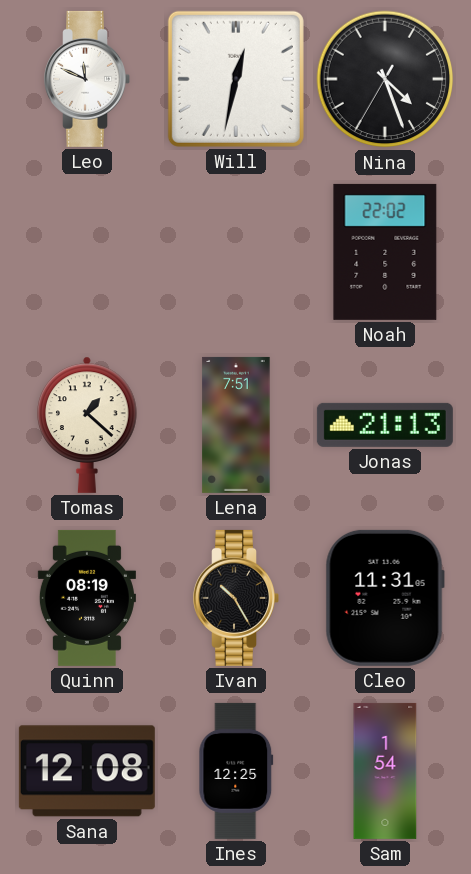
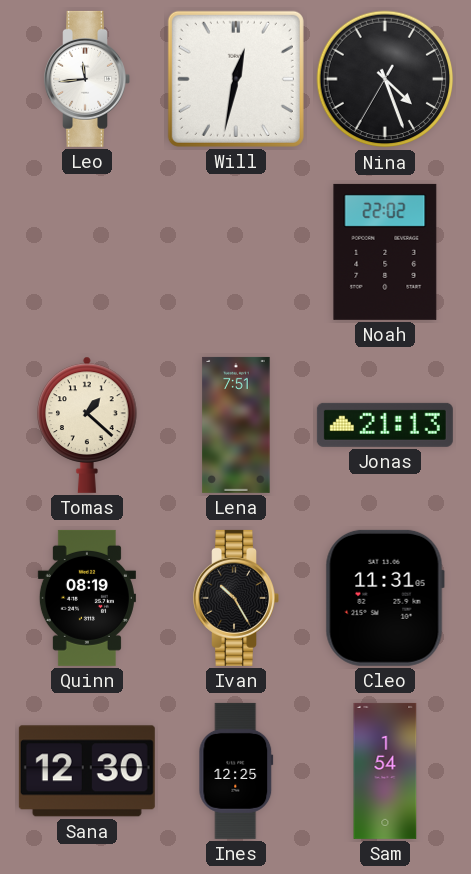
Leo: 11:49 -> 11:44
Sana: 12:08 -> 12:30
